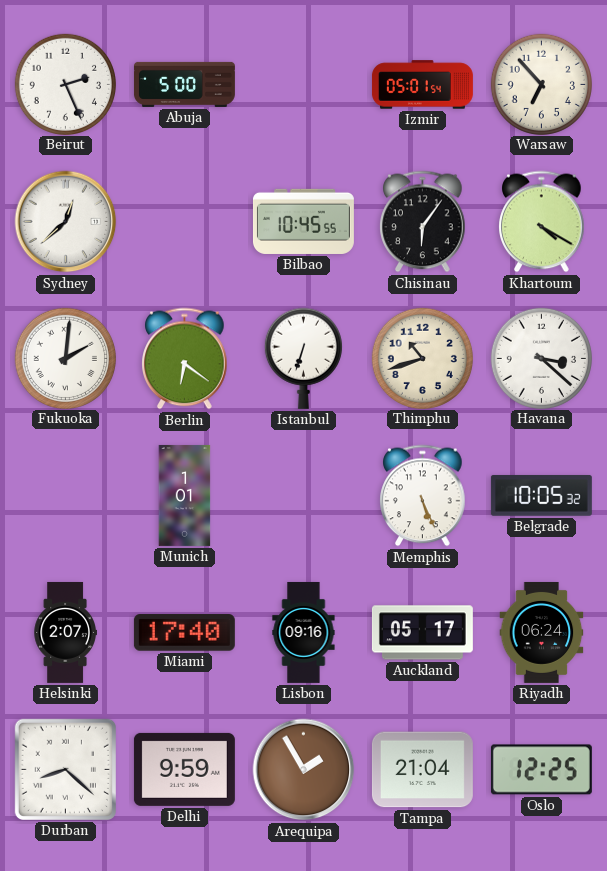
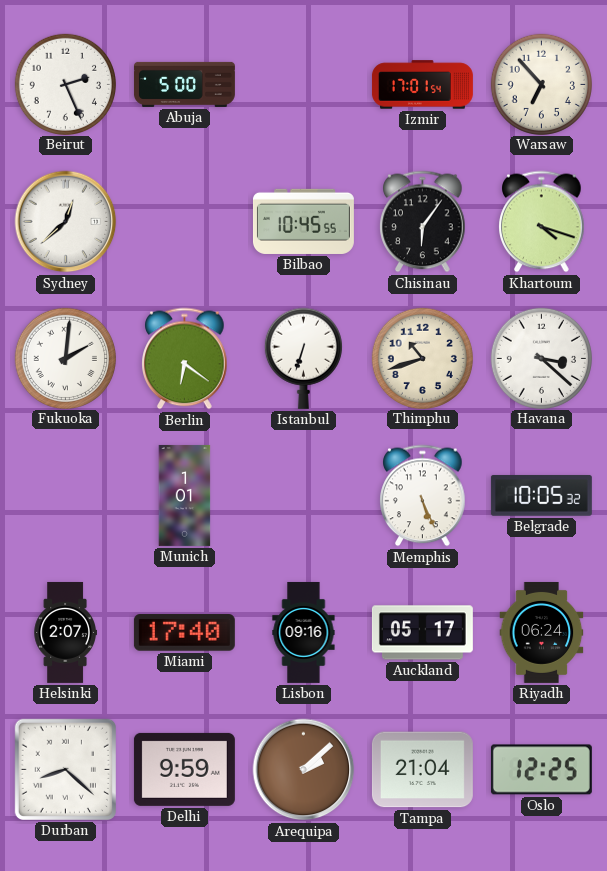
Izmir: 05:01 -> 17:01
Khartoum: 4:20 -> 4:18
Arequipa: 1:55 -> 2:08
